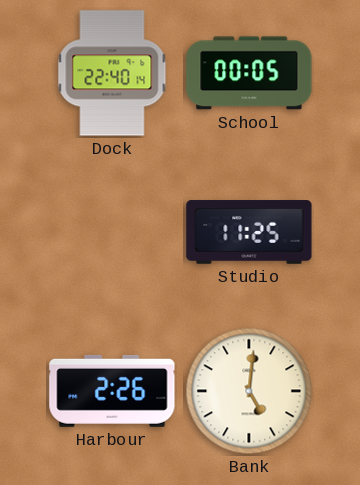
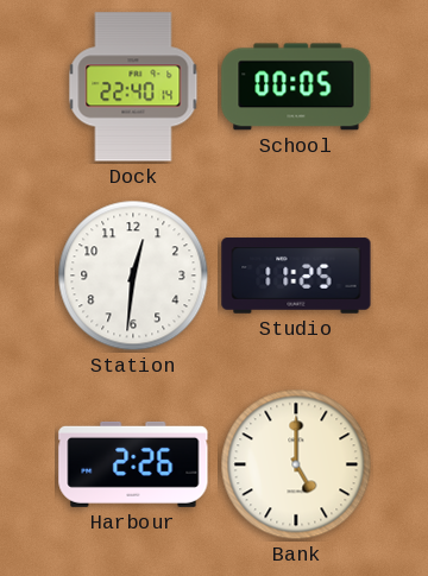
Station: none -> 12:31
Bank: 5:01 -> 5:00
